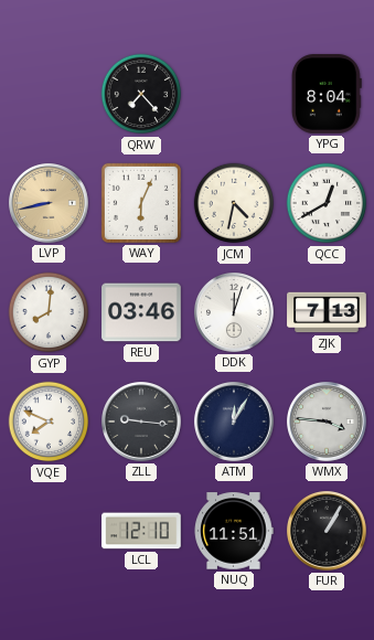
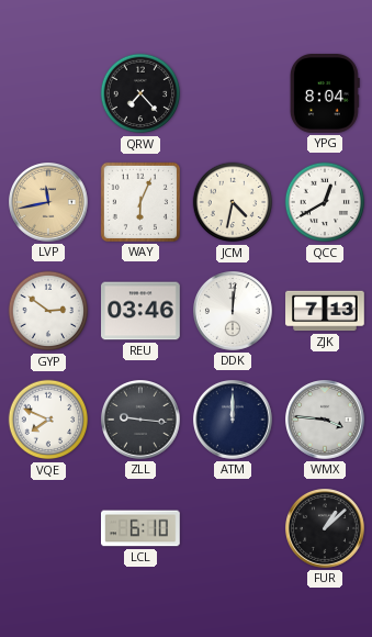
LVP: 8:43 -> 11:43
GYP: 8:01 -> 2:51
DDK: 12:03 -> 12:01
ATM: 12:05 -> 12:00
LCL: 12:10 -> 6:10
NUQ: 11:51 -> none
FUR: 1:05 -> 1:08
